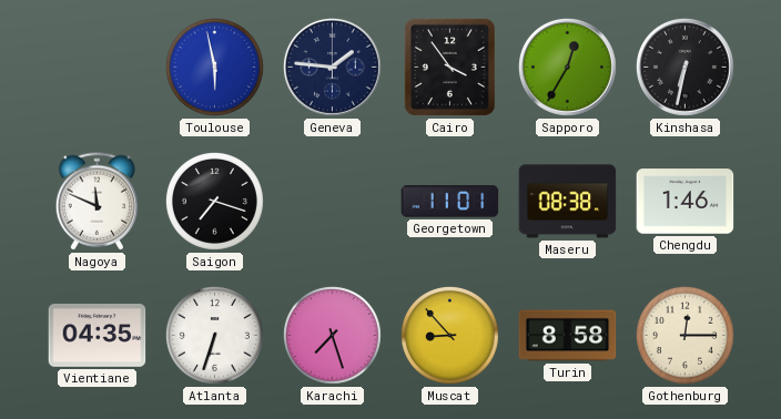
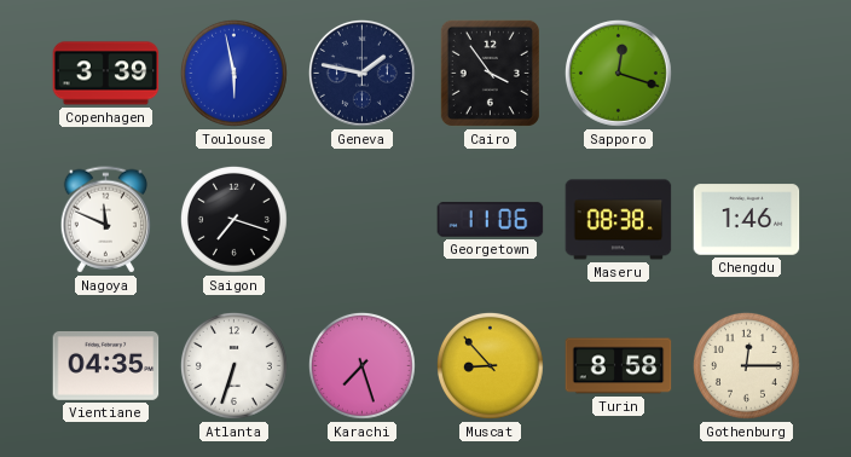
Copenhagen: none -> 3:39
Geneva: 1:46 -> 1:47
Sapporo: 12:35 -> 12:18
Kinshasa: 6:32 -> none
Georgetown: 11:01 -> 11:06
